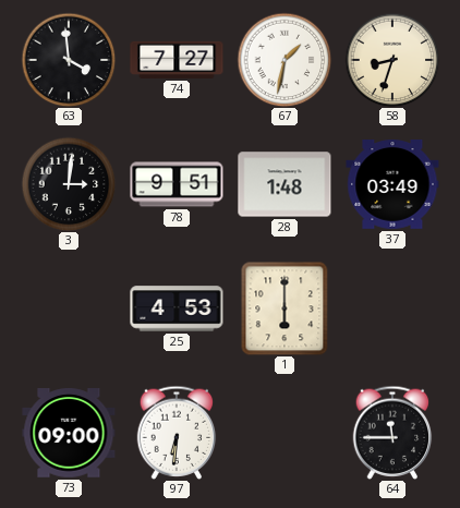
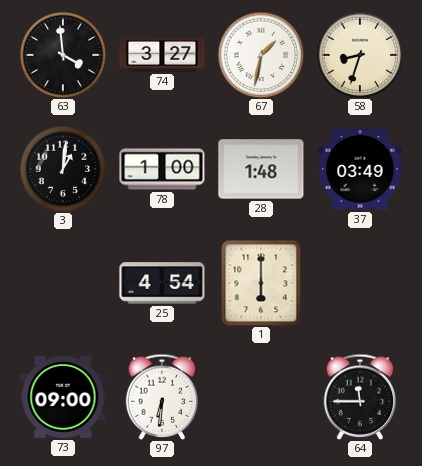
74: 7:27 -> 3:27
3: 3:01 -> 1:01
78: 9:51 -> 1:00
25: 4:53 -> 4:54
